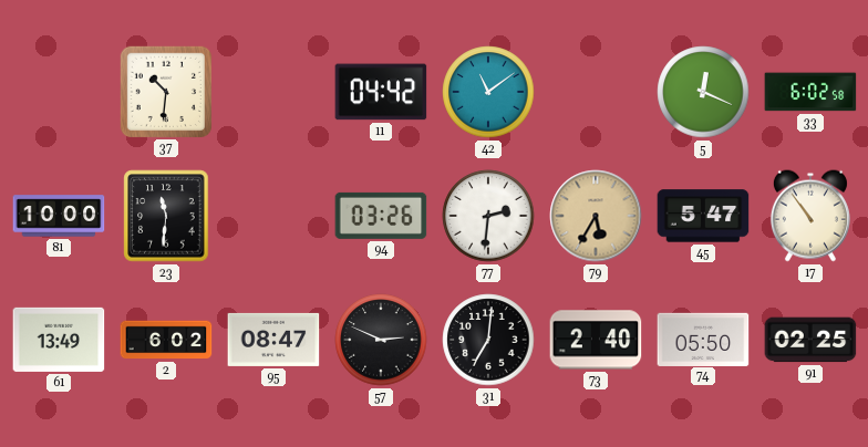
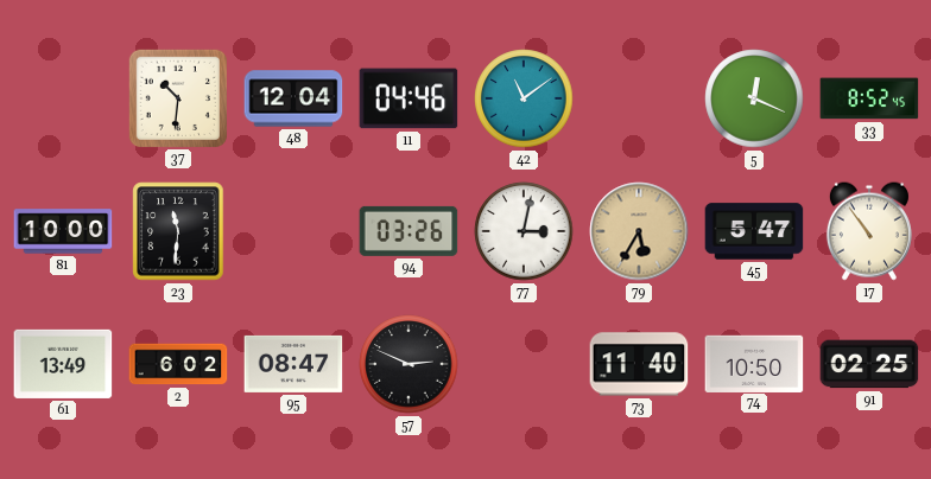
48: none -> 12:04
11: 04:42 -> 04:46
33: 6:02 -> 8:52
77: 2:31 -> 3:02
31: 7:01 -> none
73: 2:40 -> 11:40
74: 05:50 -> 10:50
